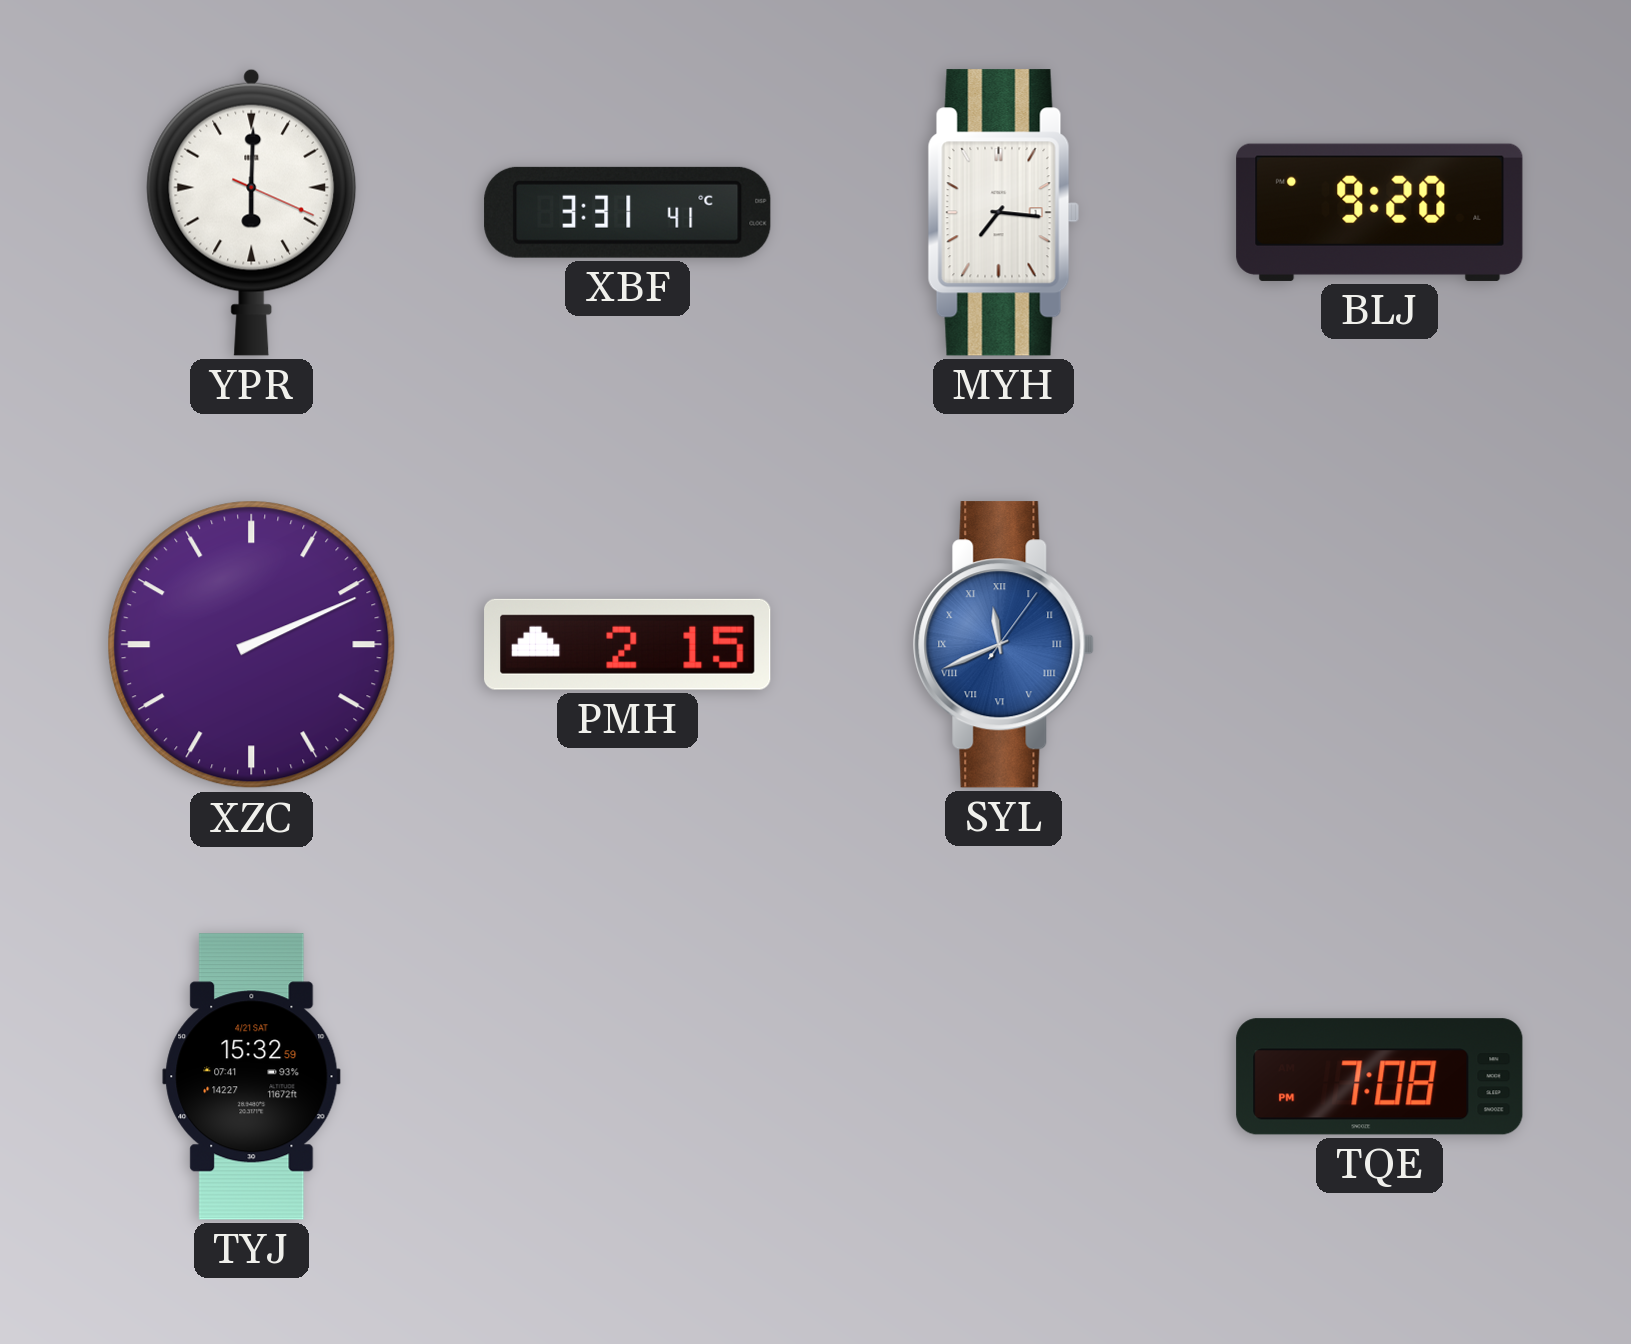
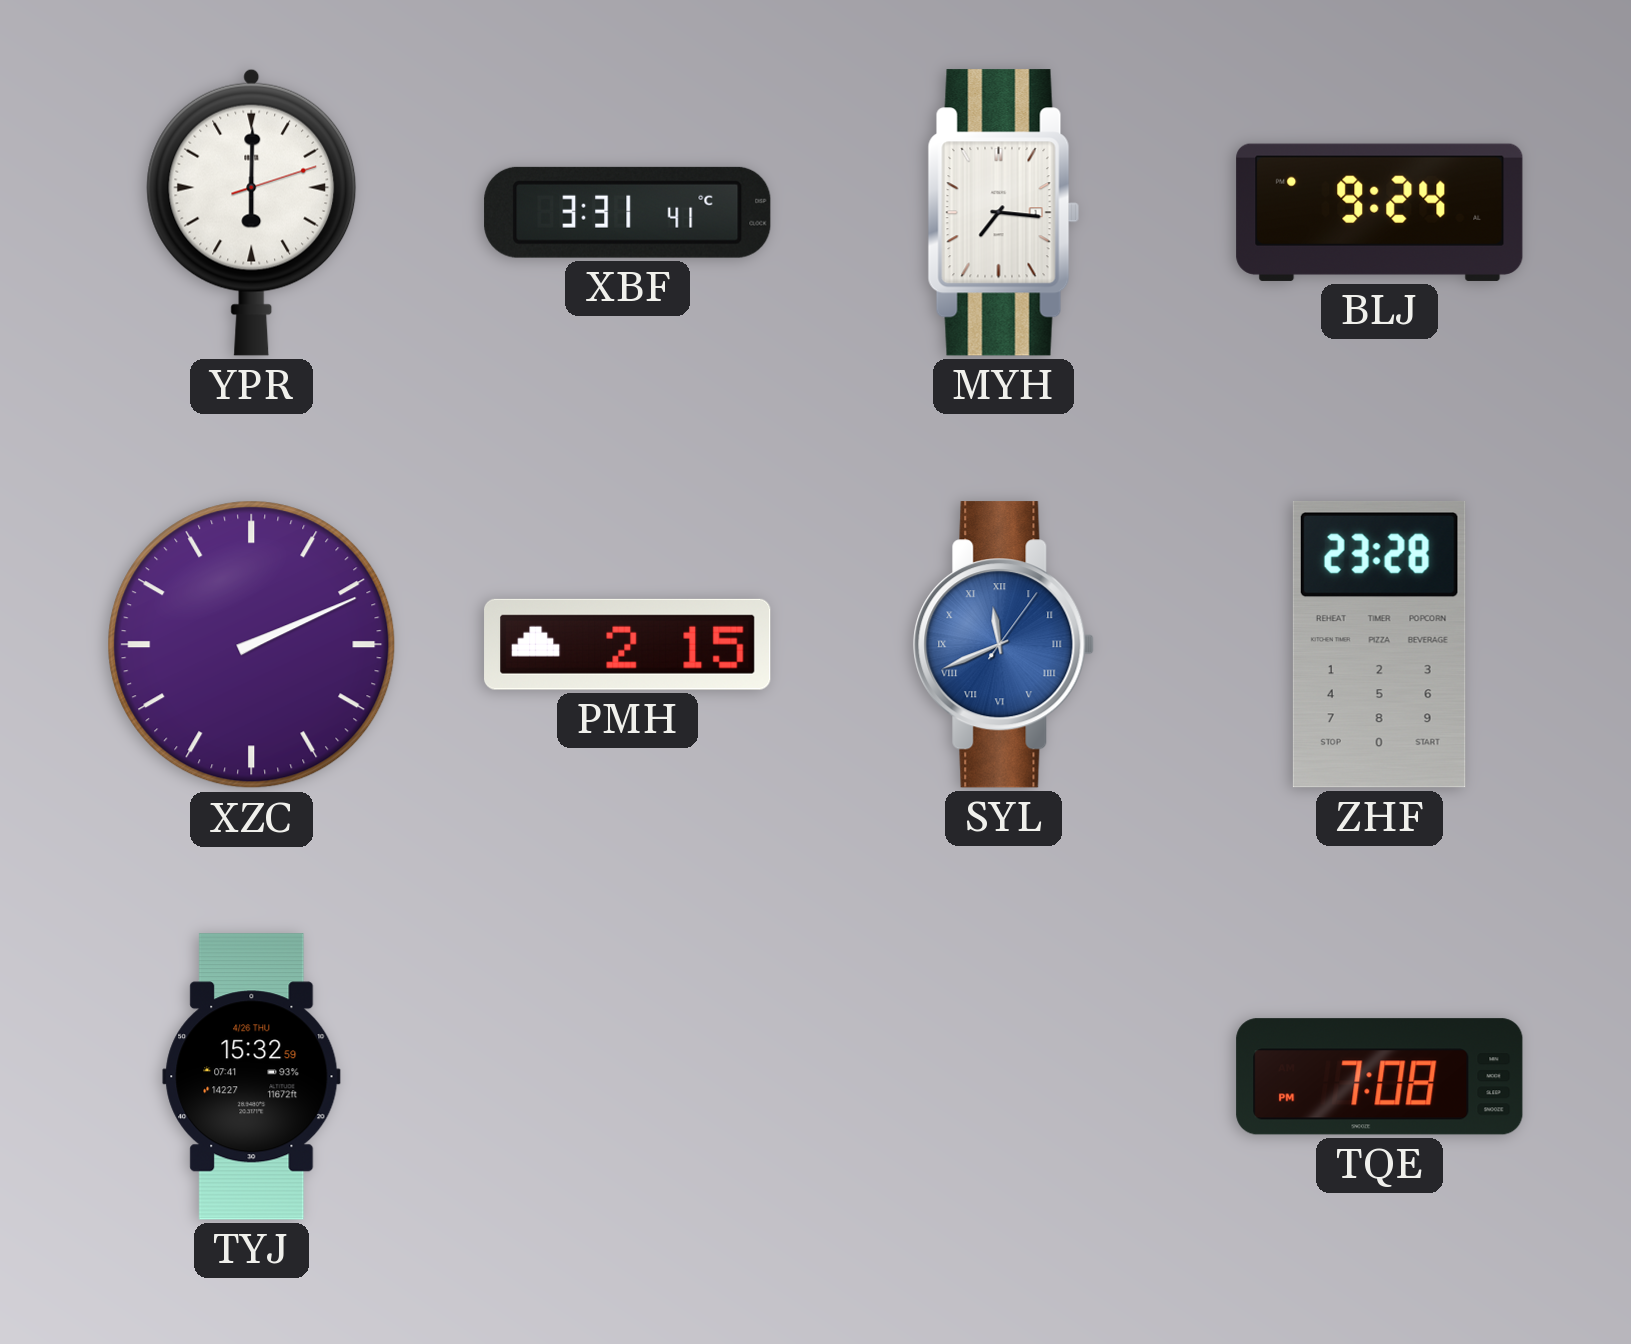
YPR: 6:00:19 -> 6:00:12
BLJ: 9:20 -> 9:24
ZHF: none -> 23:28
TYJ date: 4/21 SAT -> 4/26 THU
